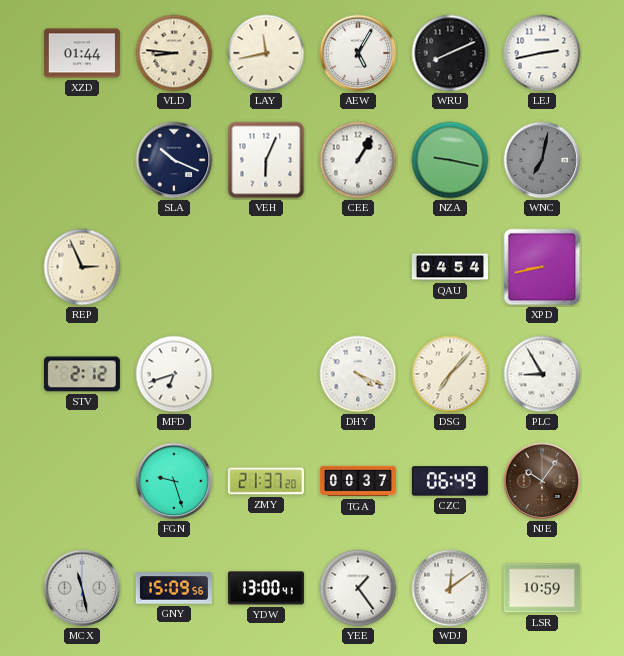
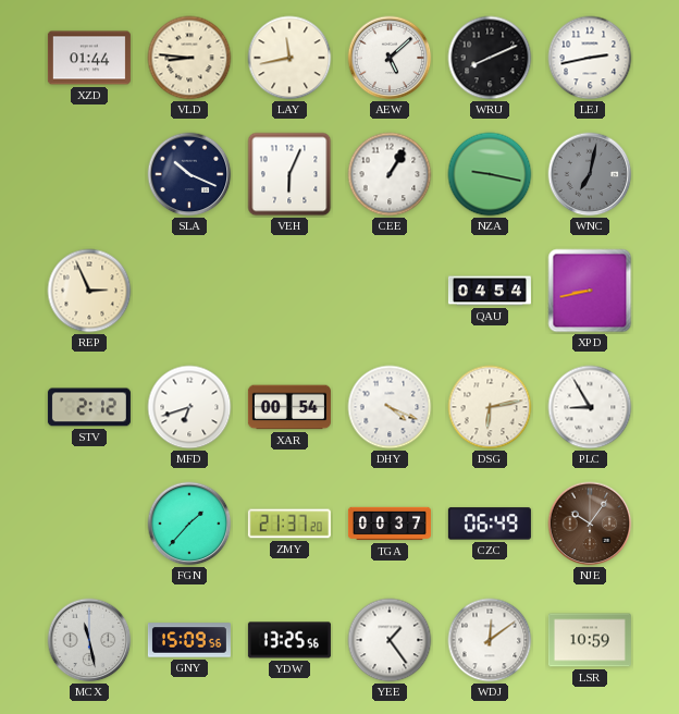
AEW: 5:05 -> 5:08
XAR: none -> 00:54
DSG: 7:07 -> 6:13
FGN: 9:27 -> 1:37
YDW: 13:00 -> 13:25
